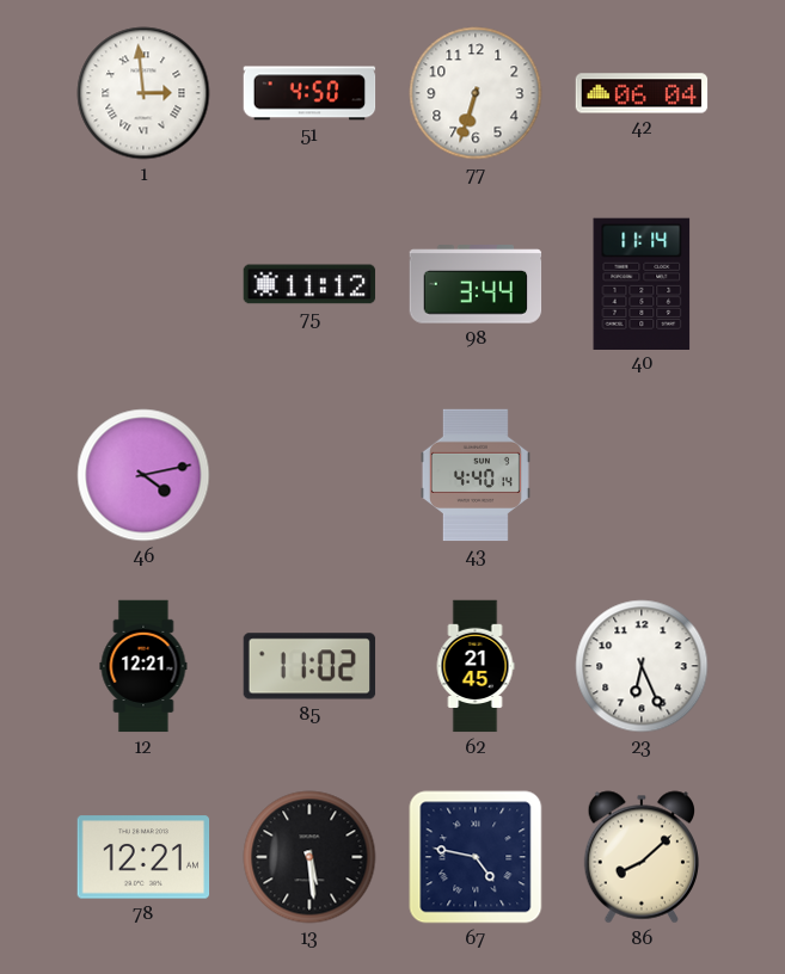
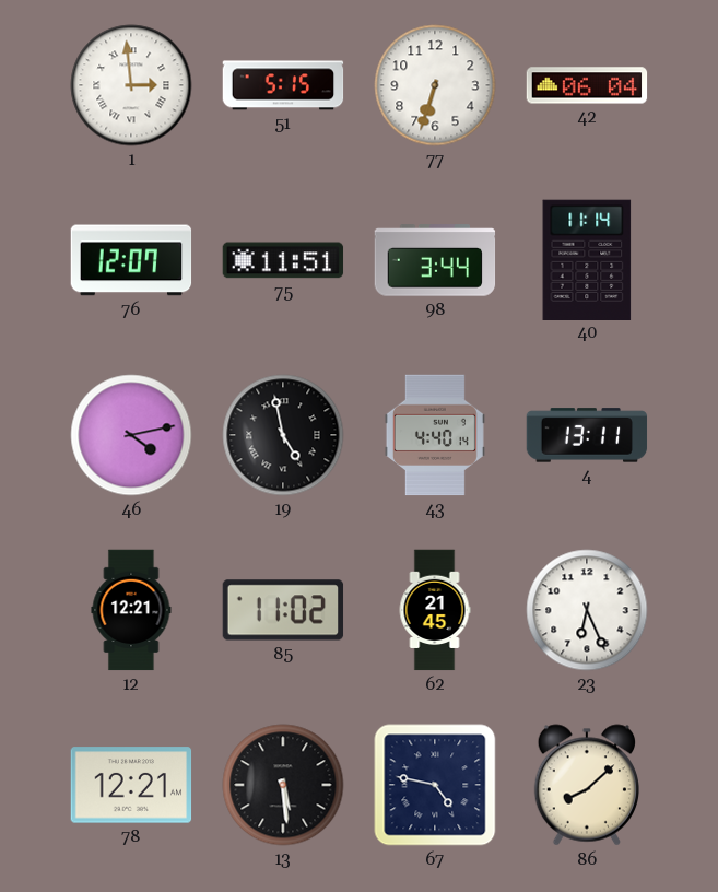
51: 4:50 -> 5:15
76: none -> 12:07
75: 11:12 -> 11:51
19: none -> 4:58
4: none -> 13:11
